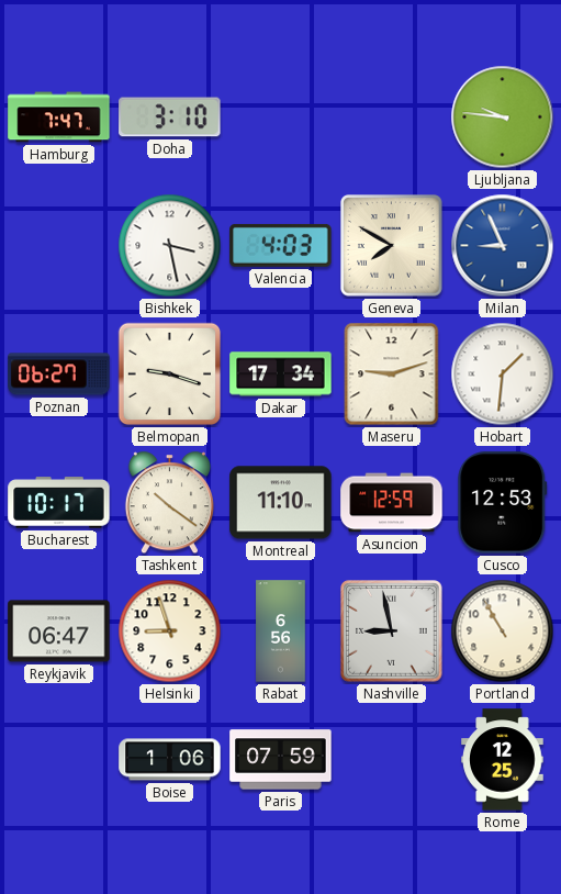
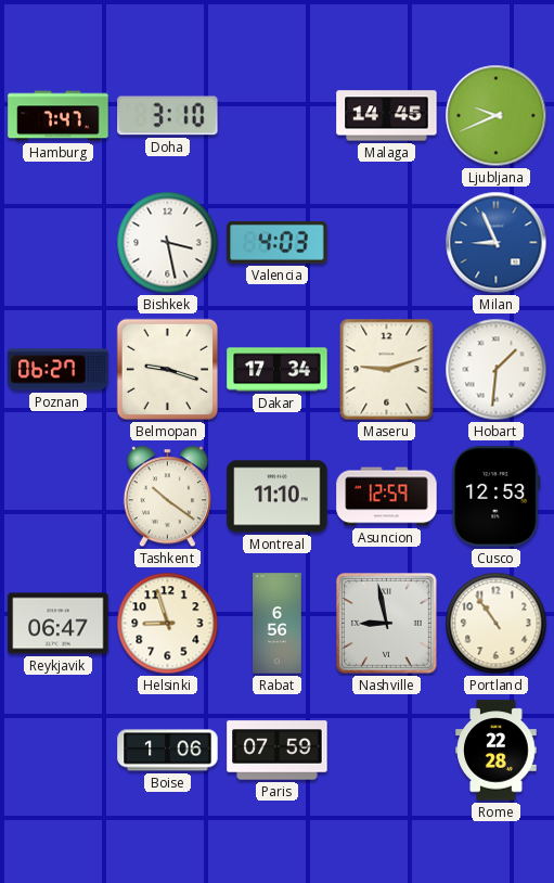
Malaga: none -> 14:45
Ljubljana: 9:46 -> 9:41
Geneva: 7:50 -> none
Bucharest: 10:17 -> none
Portland: 10:55 -> 10:54
Rome: 12:25 -> 22:28
